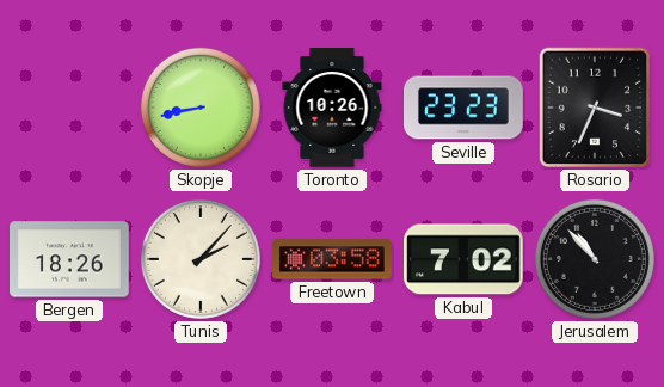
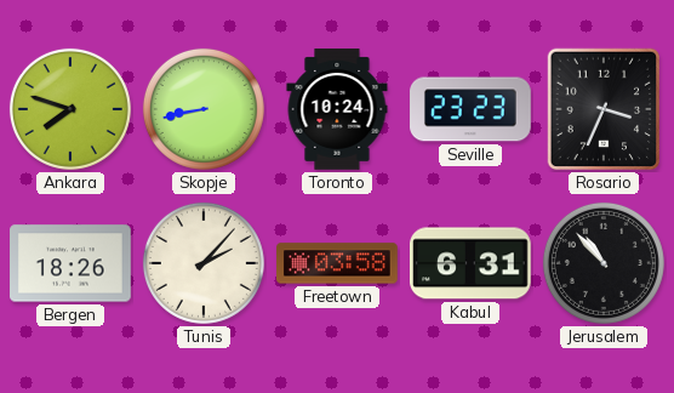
Ankara: none -> 7:48
Toronto: 10:26 -> 10:24
Kabul: 7:02 -> 6:31
